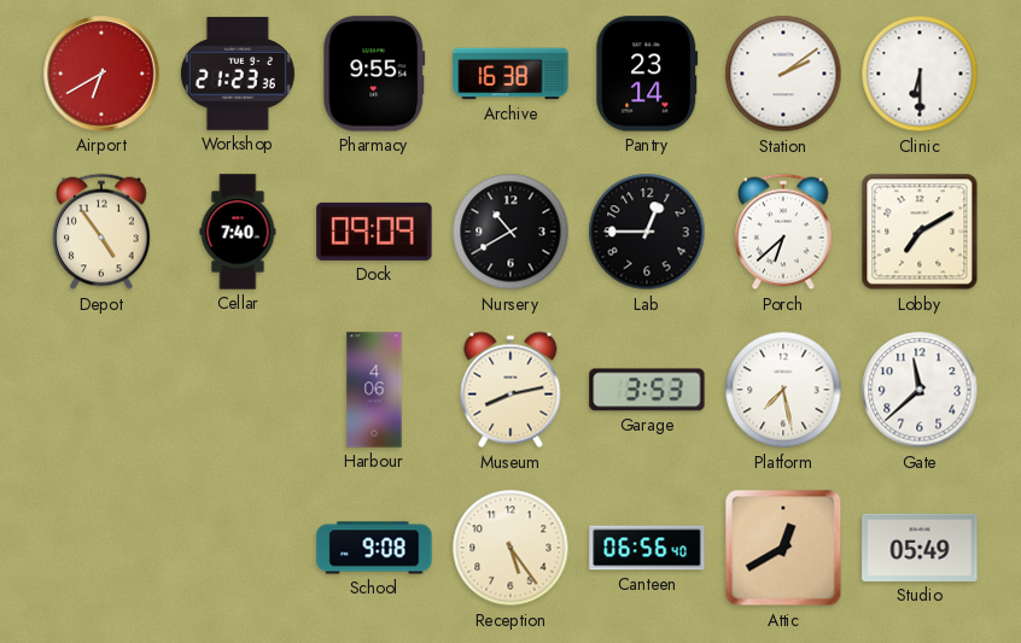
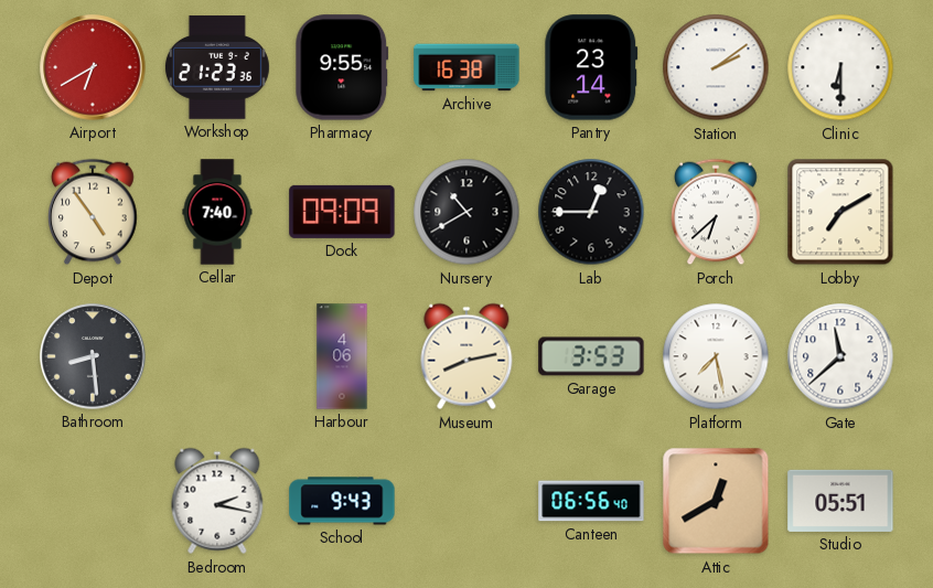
Bathroom: none -> 8:29
Bedroom: none -> 2:17
School: 9:08 -> 9:43
Reception: 5:24 -> none
Studio: 05:49 -> 05:51
